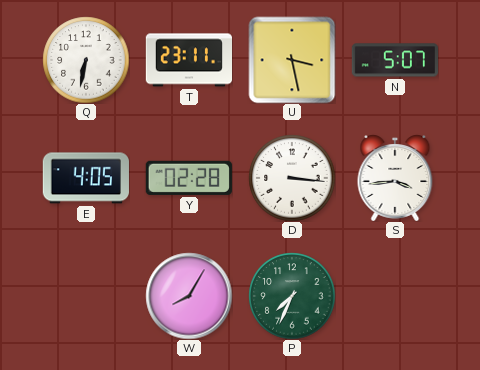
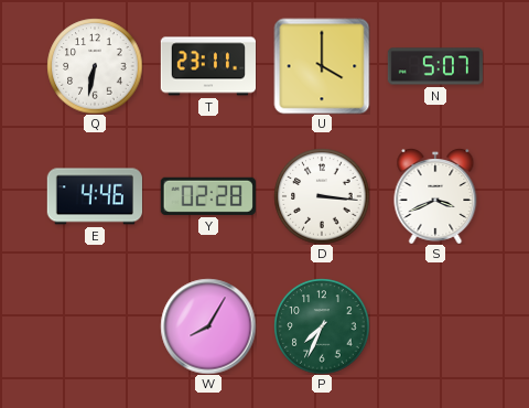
U: 3:28 -> 4:00
E: 4:05 -> 4:46
S: 3:44 -> 3:41
